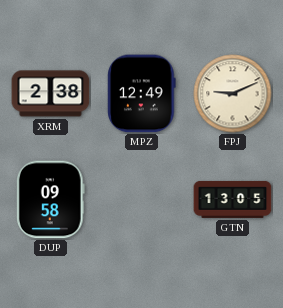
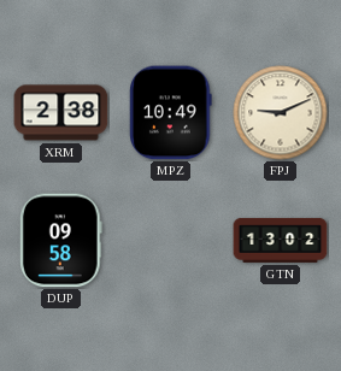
MPZ: 12:49 -> 10:49
GTN: 13:05 -> 13:02
